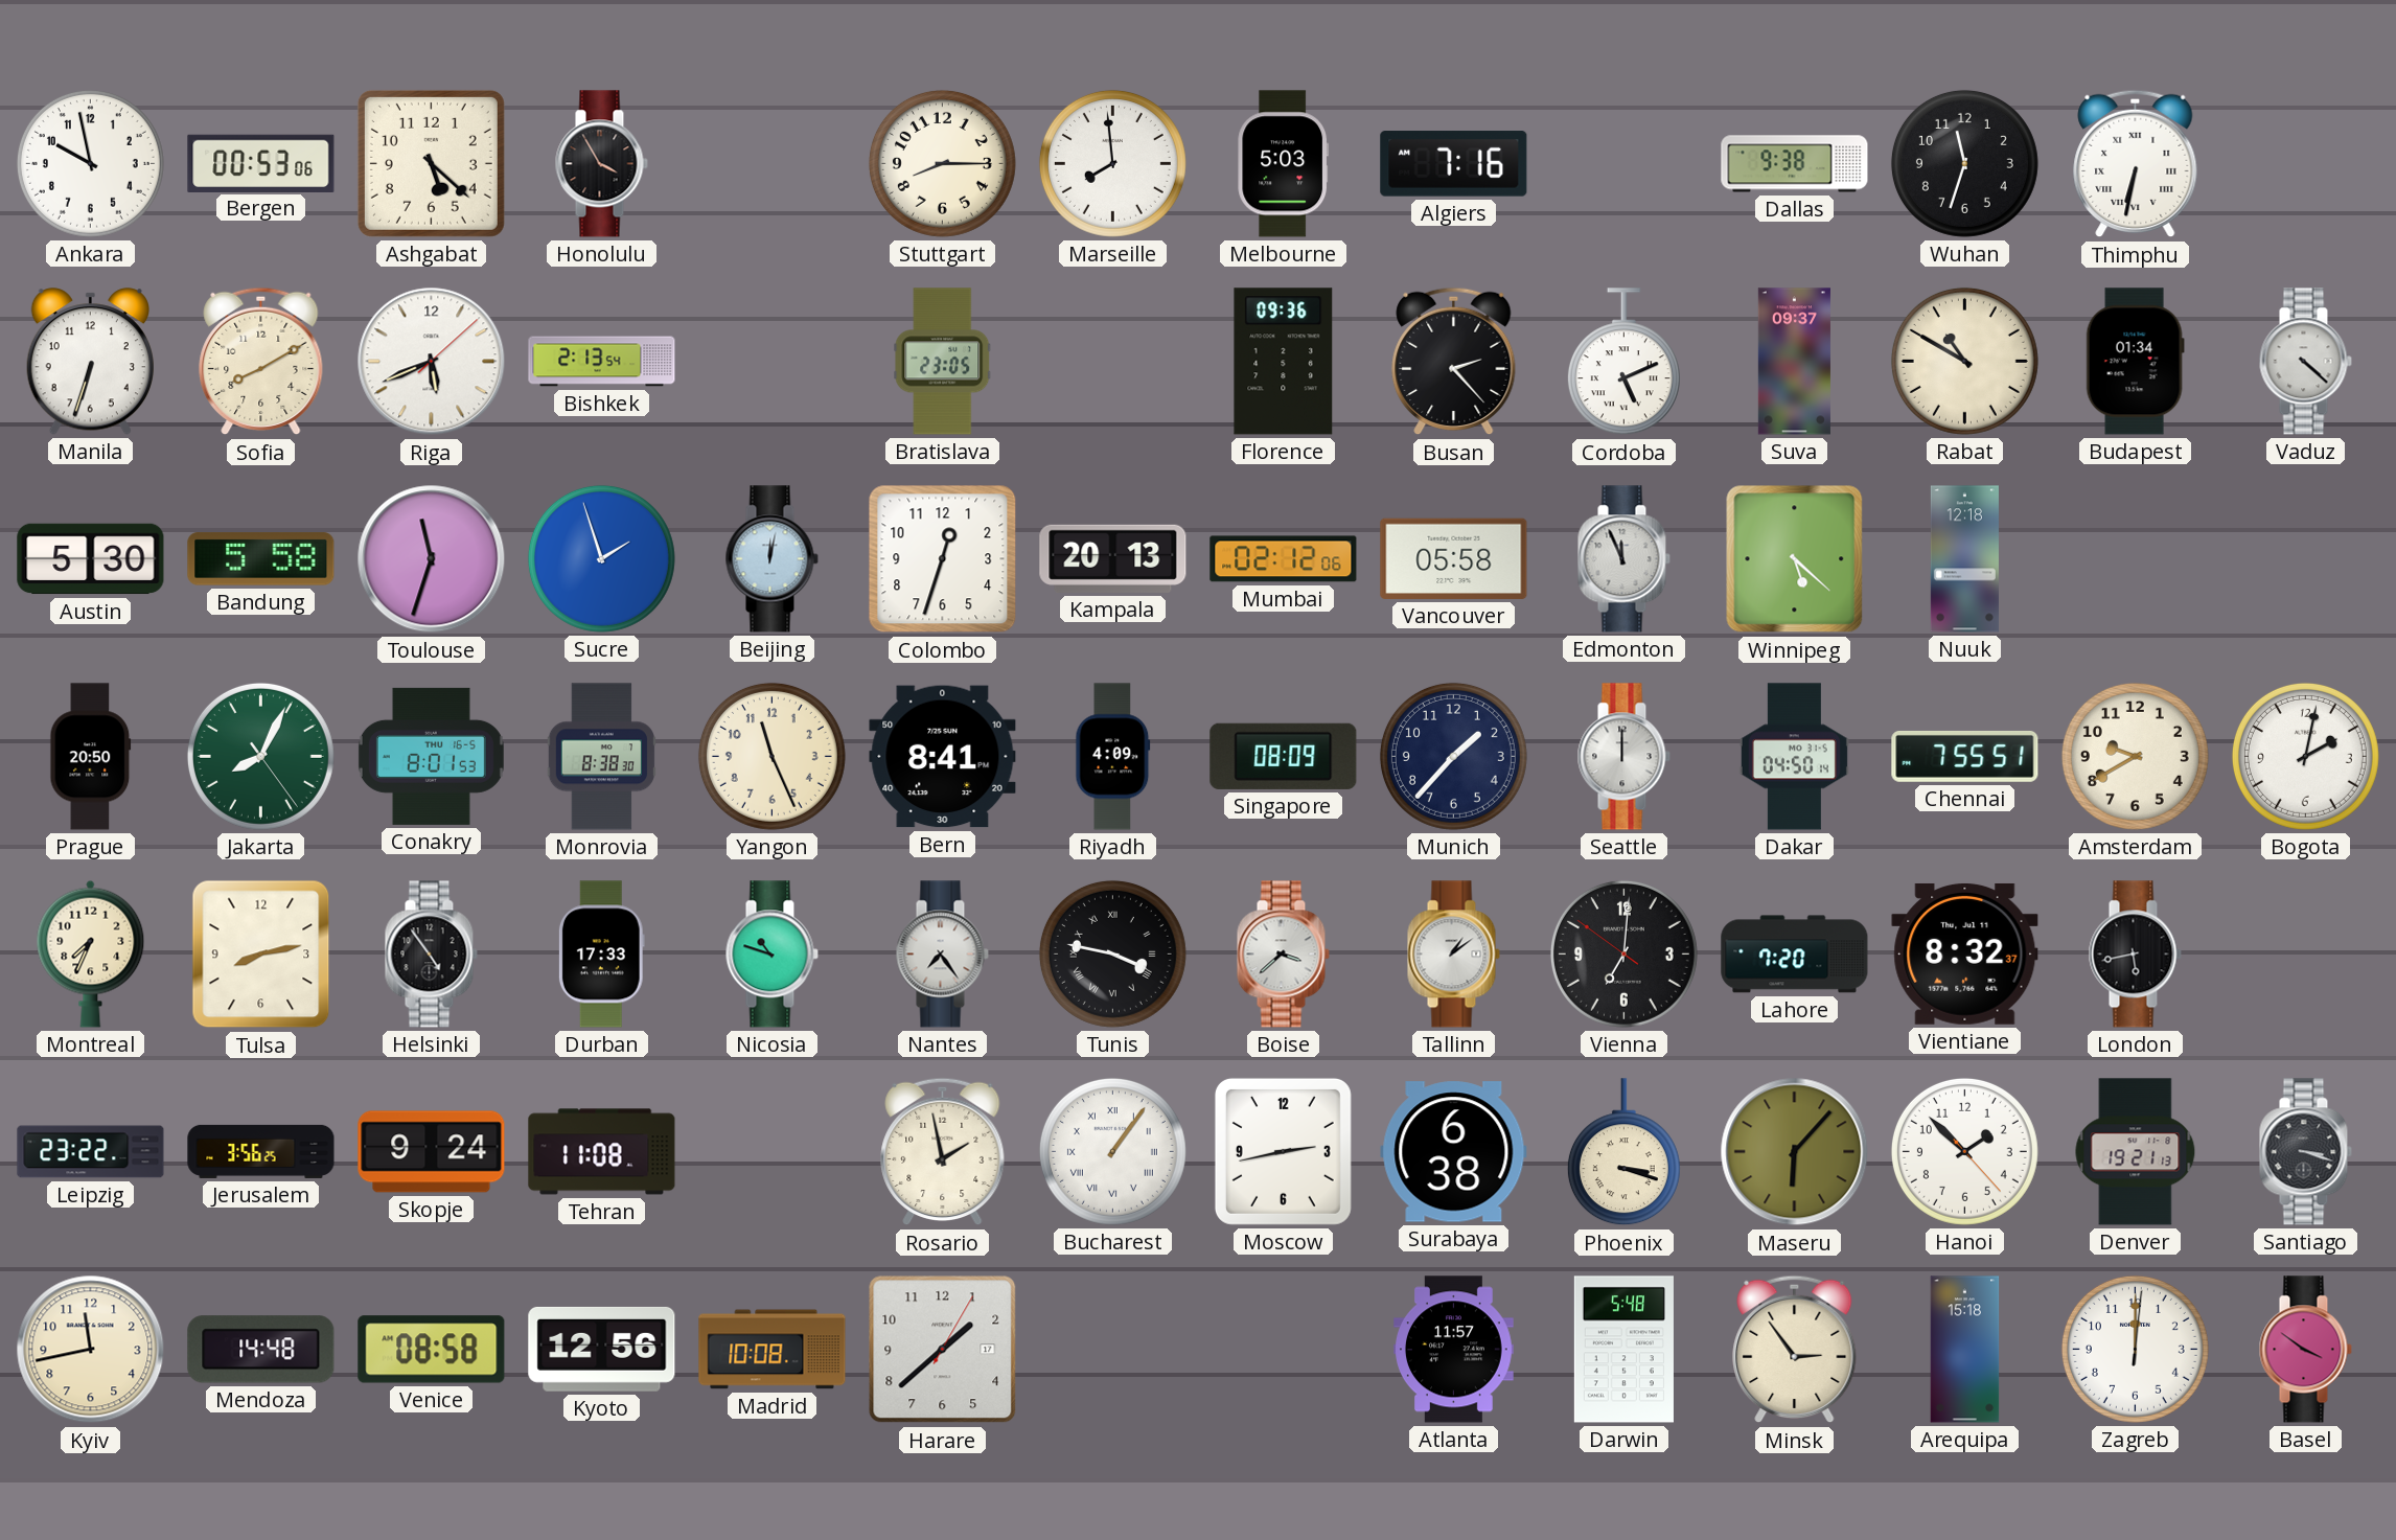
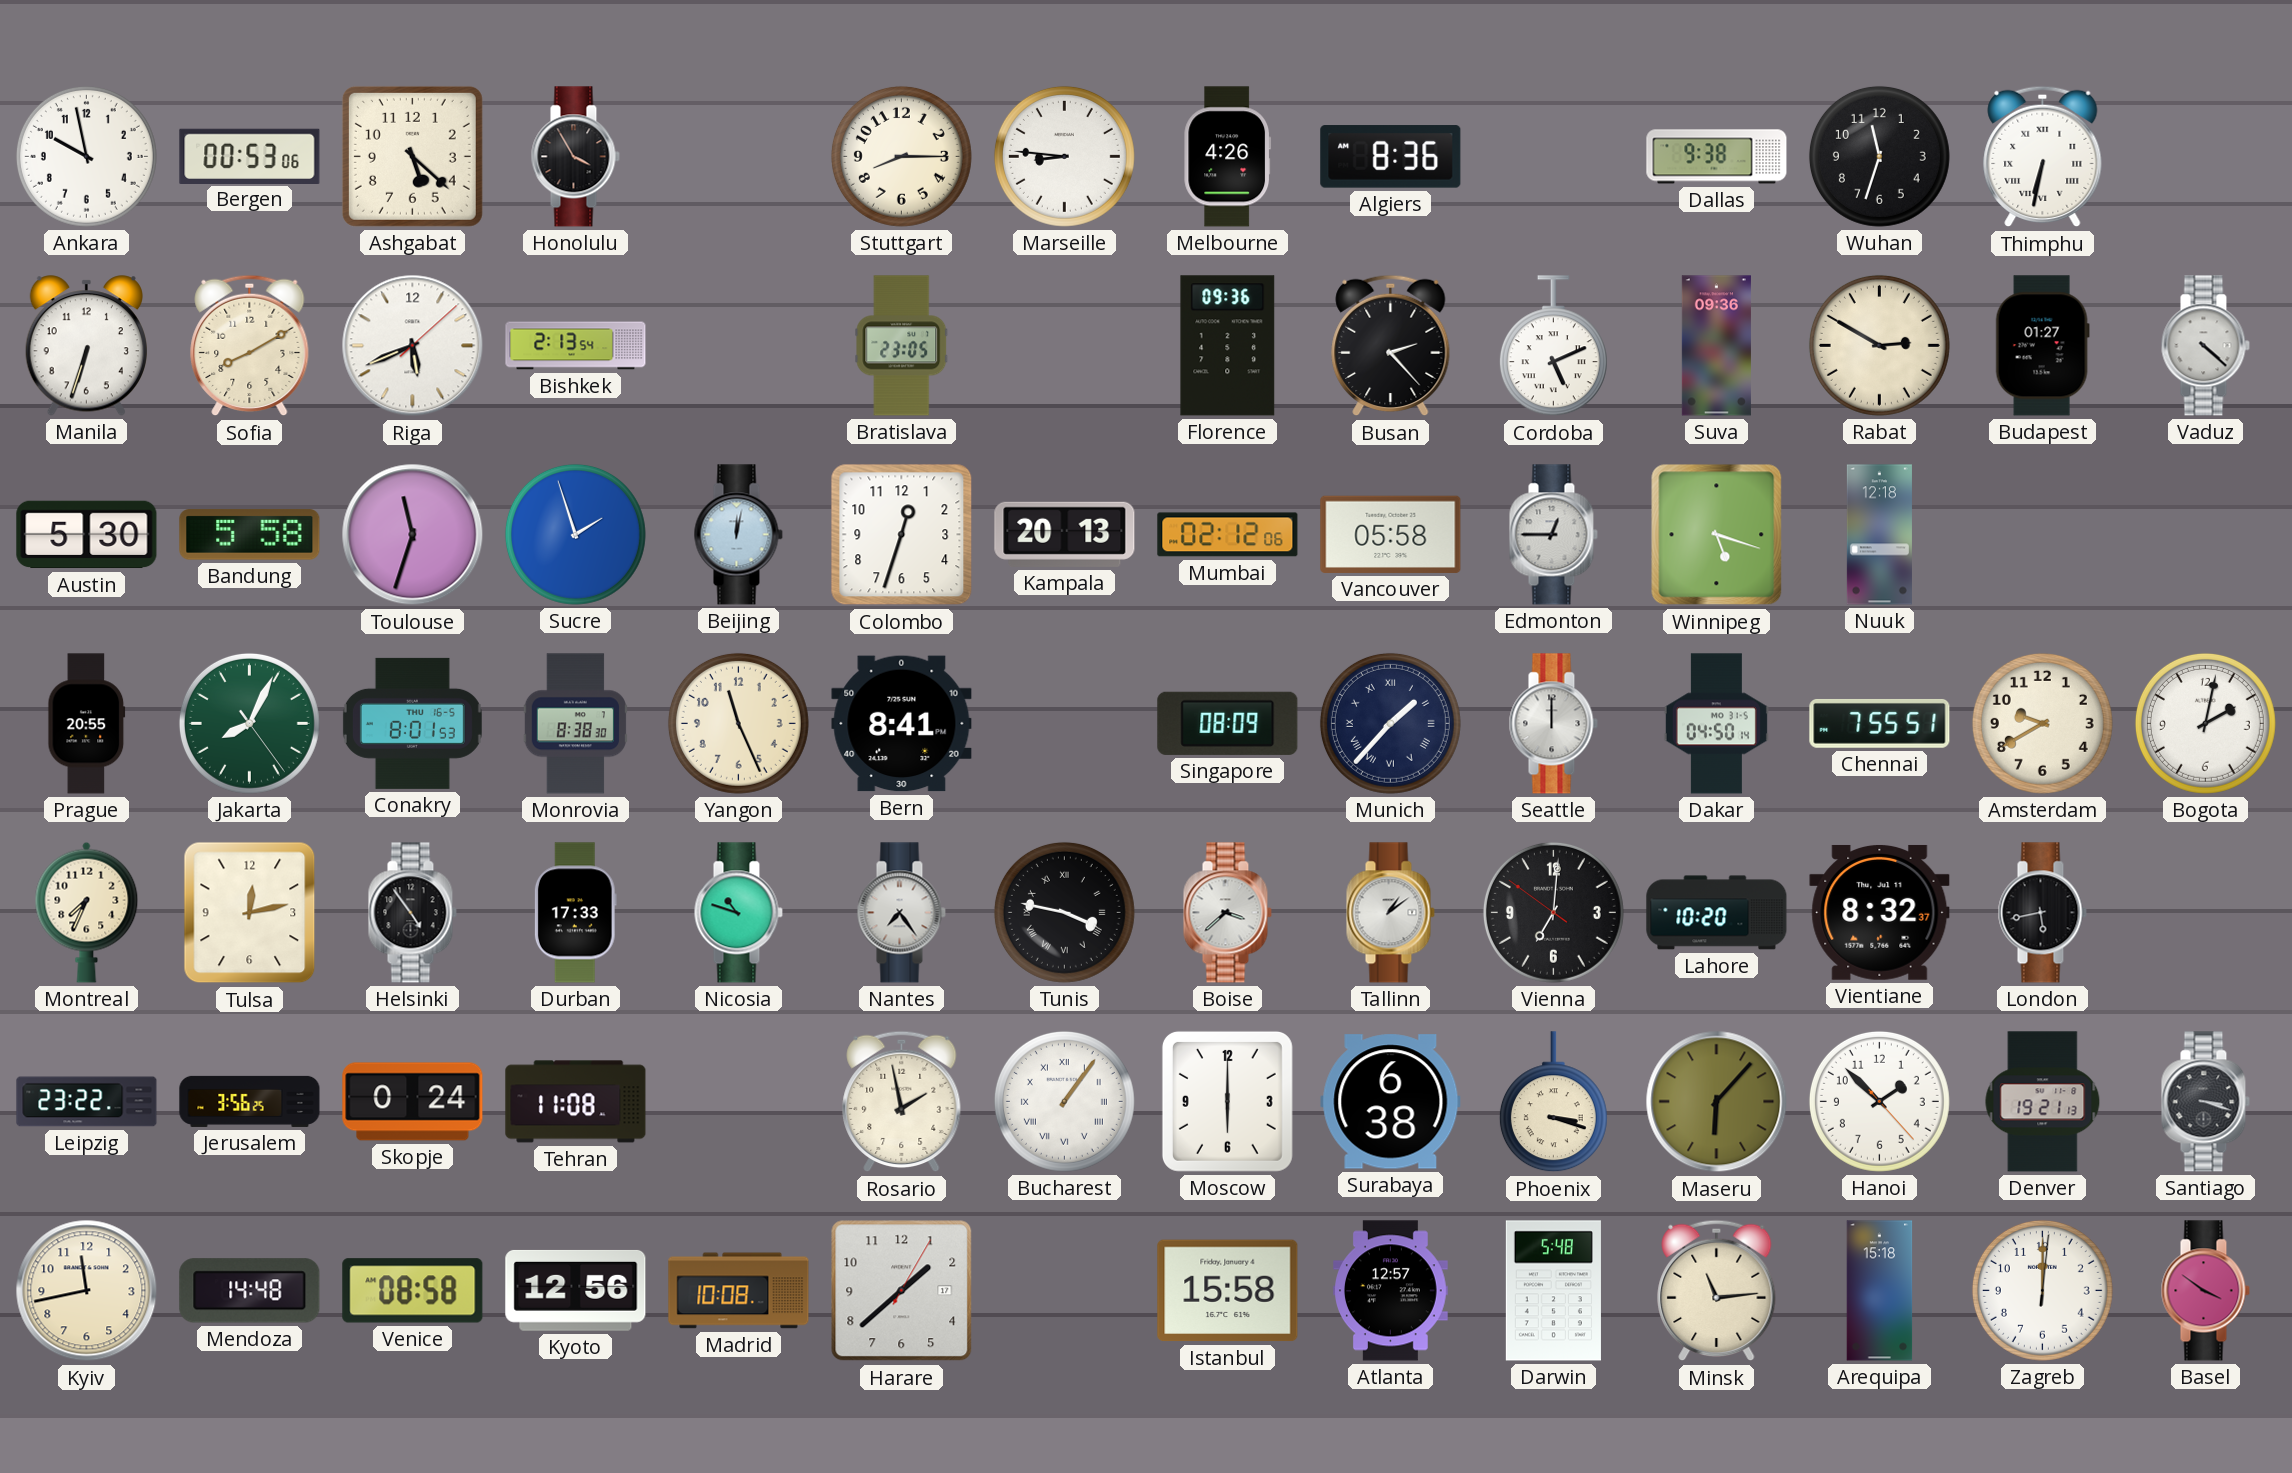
Marseille: 7:59 -> 8:46
Melbourne: 5:03 -> 4:26
Algiers: 7:16 -> 8:36
Suva: 09:37 -> 09:36
Rabat: 10:50 -> 2:50
Budapest: 01:34 -> 01:27
Edmonton: 11:56 -> 12:45
Winnipeg: 5:22 -> 5:18
Prague: 20:50 -> 20:55
Riyadh: 4:09 -> none
Munich numerals: Arabic -> Roman
Tulsa: 8:13 -> 12:13
Lahore: 7:20 -> 10:20
Skopje: 9:24 -> 0:24
Moscow: 2:43 -> 6:00
Istanbul: none -> 15:58
Atlanta: 11:57 -> 12:57
Minsk: 2:54 -> 11:14
